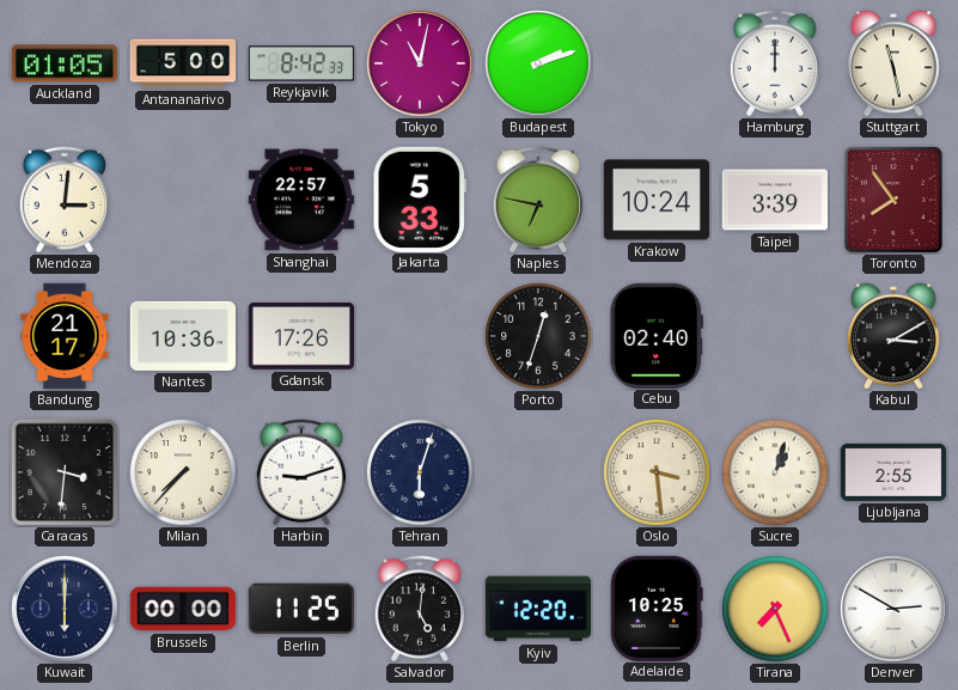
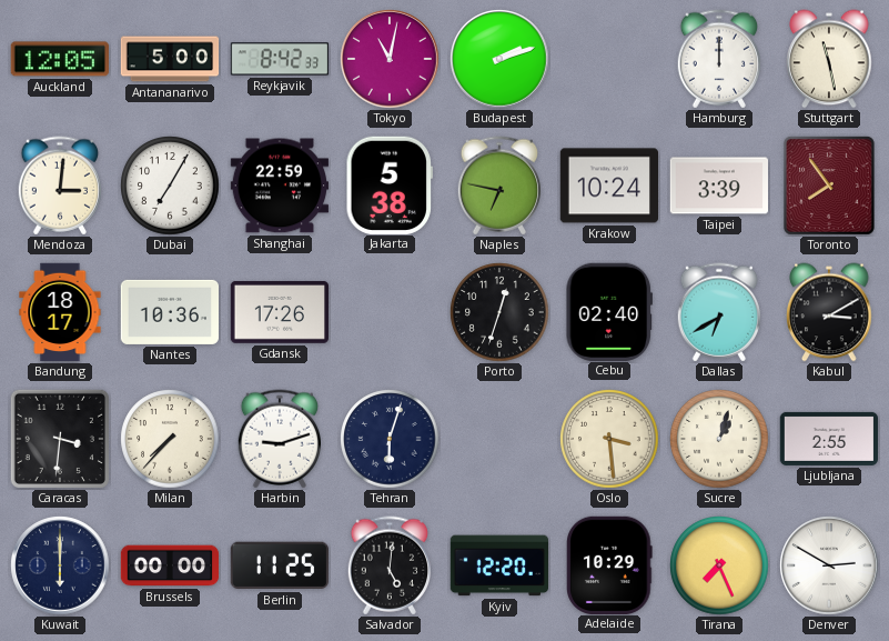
Auckland: 01:05 -> 12:05
Dubai: none -> 7:05
Shanghai: 22:57 -> 22:59
Jakarta: 5:33 -> 5:38
Bandung: 21:17 -> 18:17
Dallas: none -> 6:40
Adelaide: 10:25 -> 10:29
